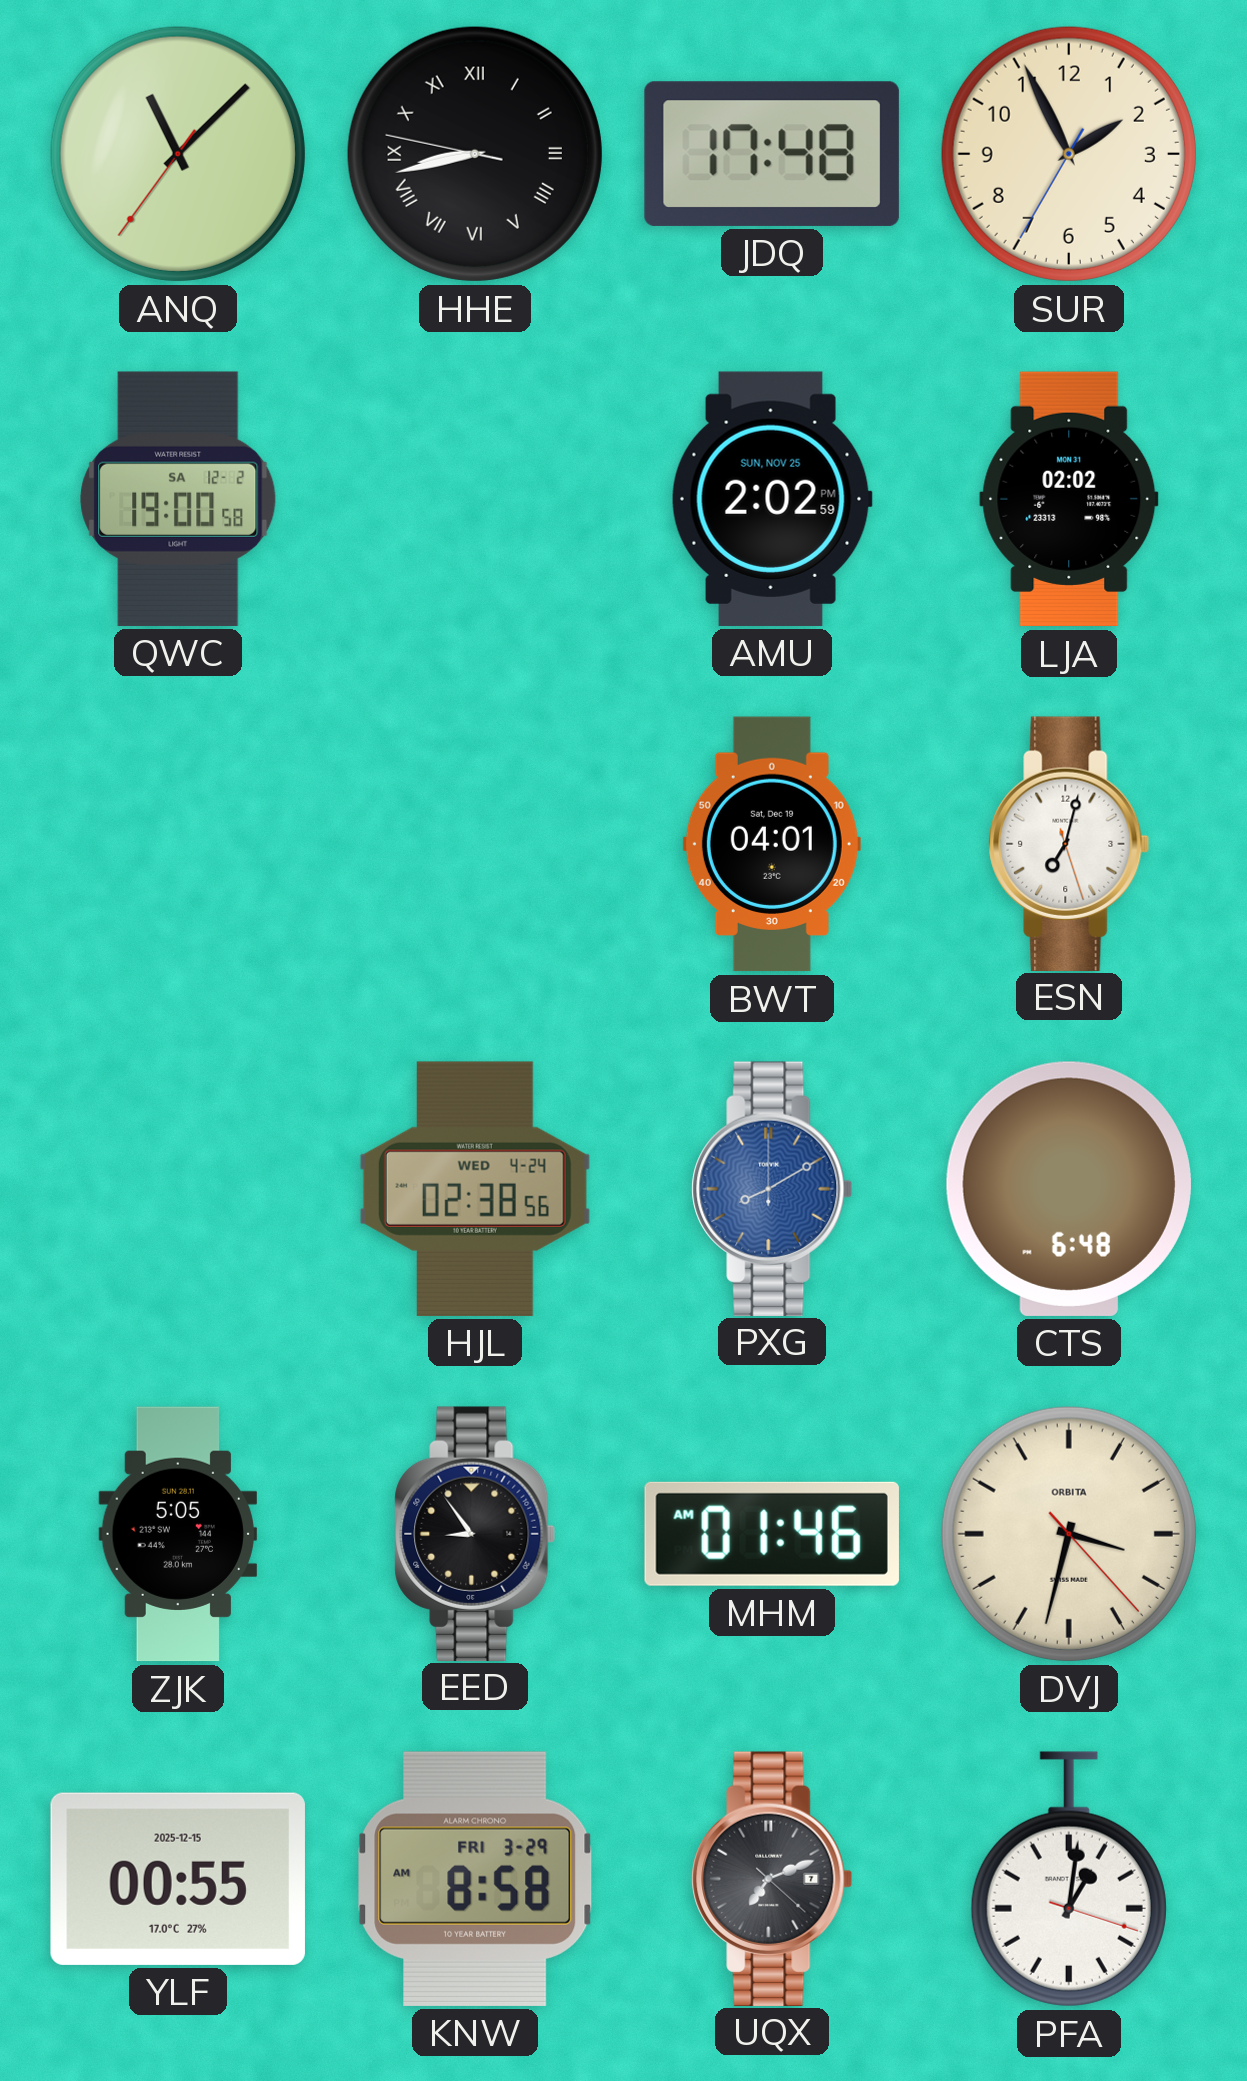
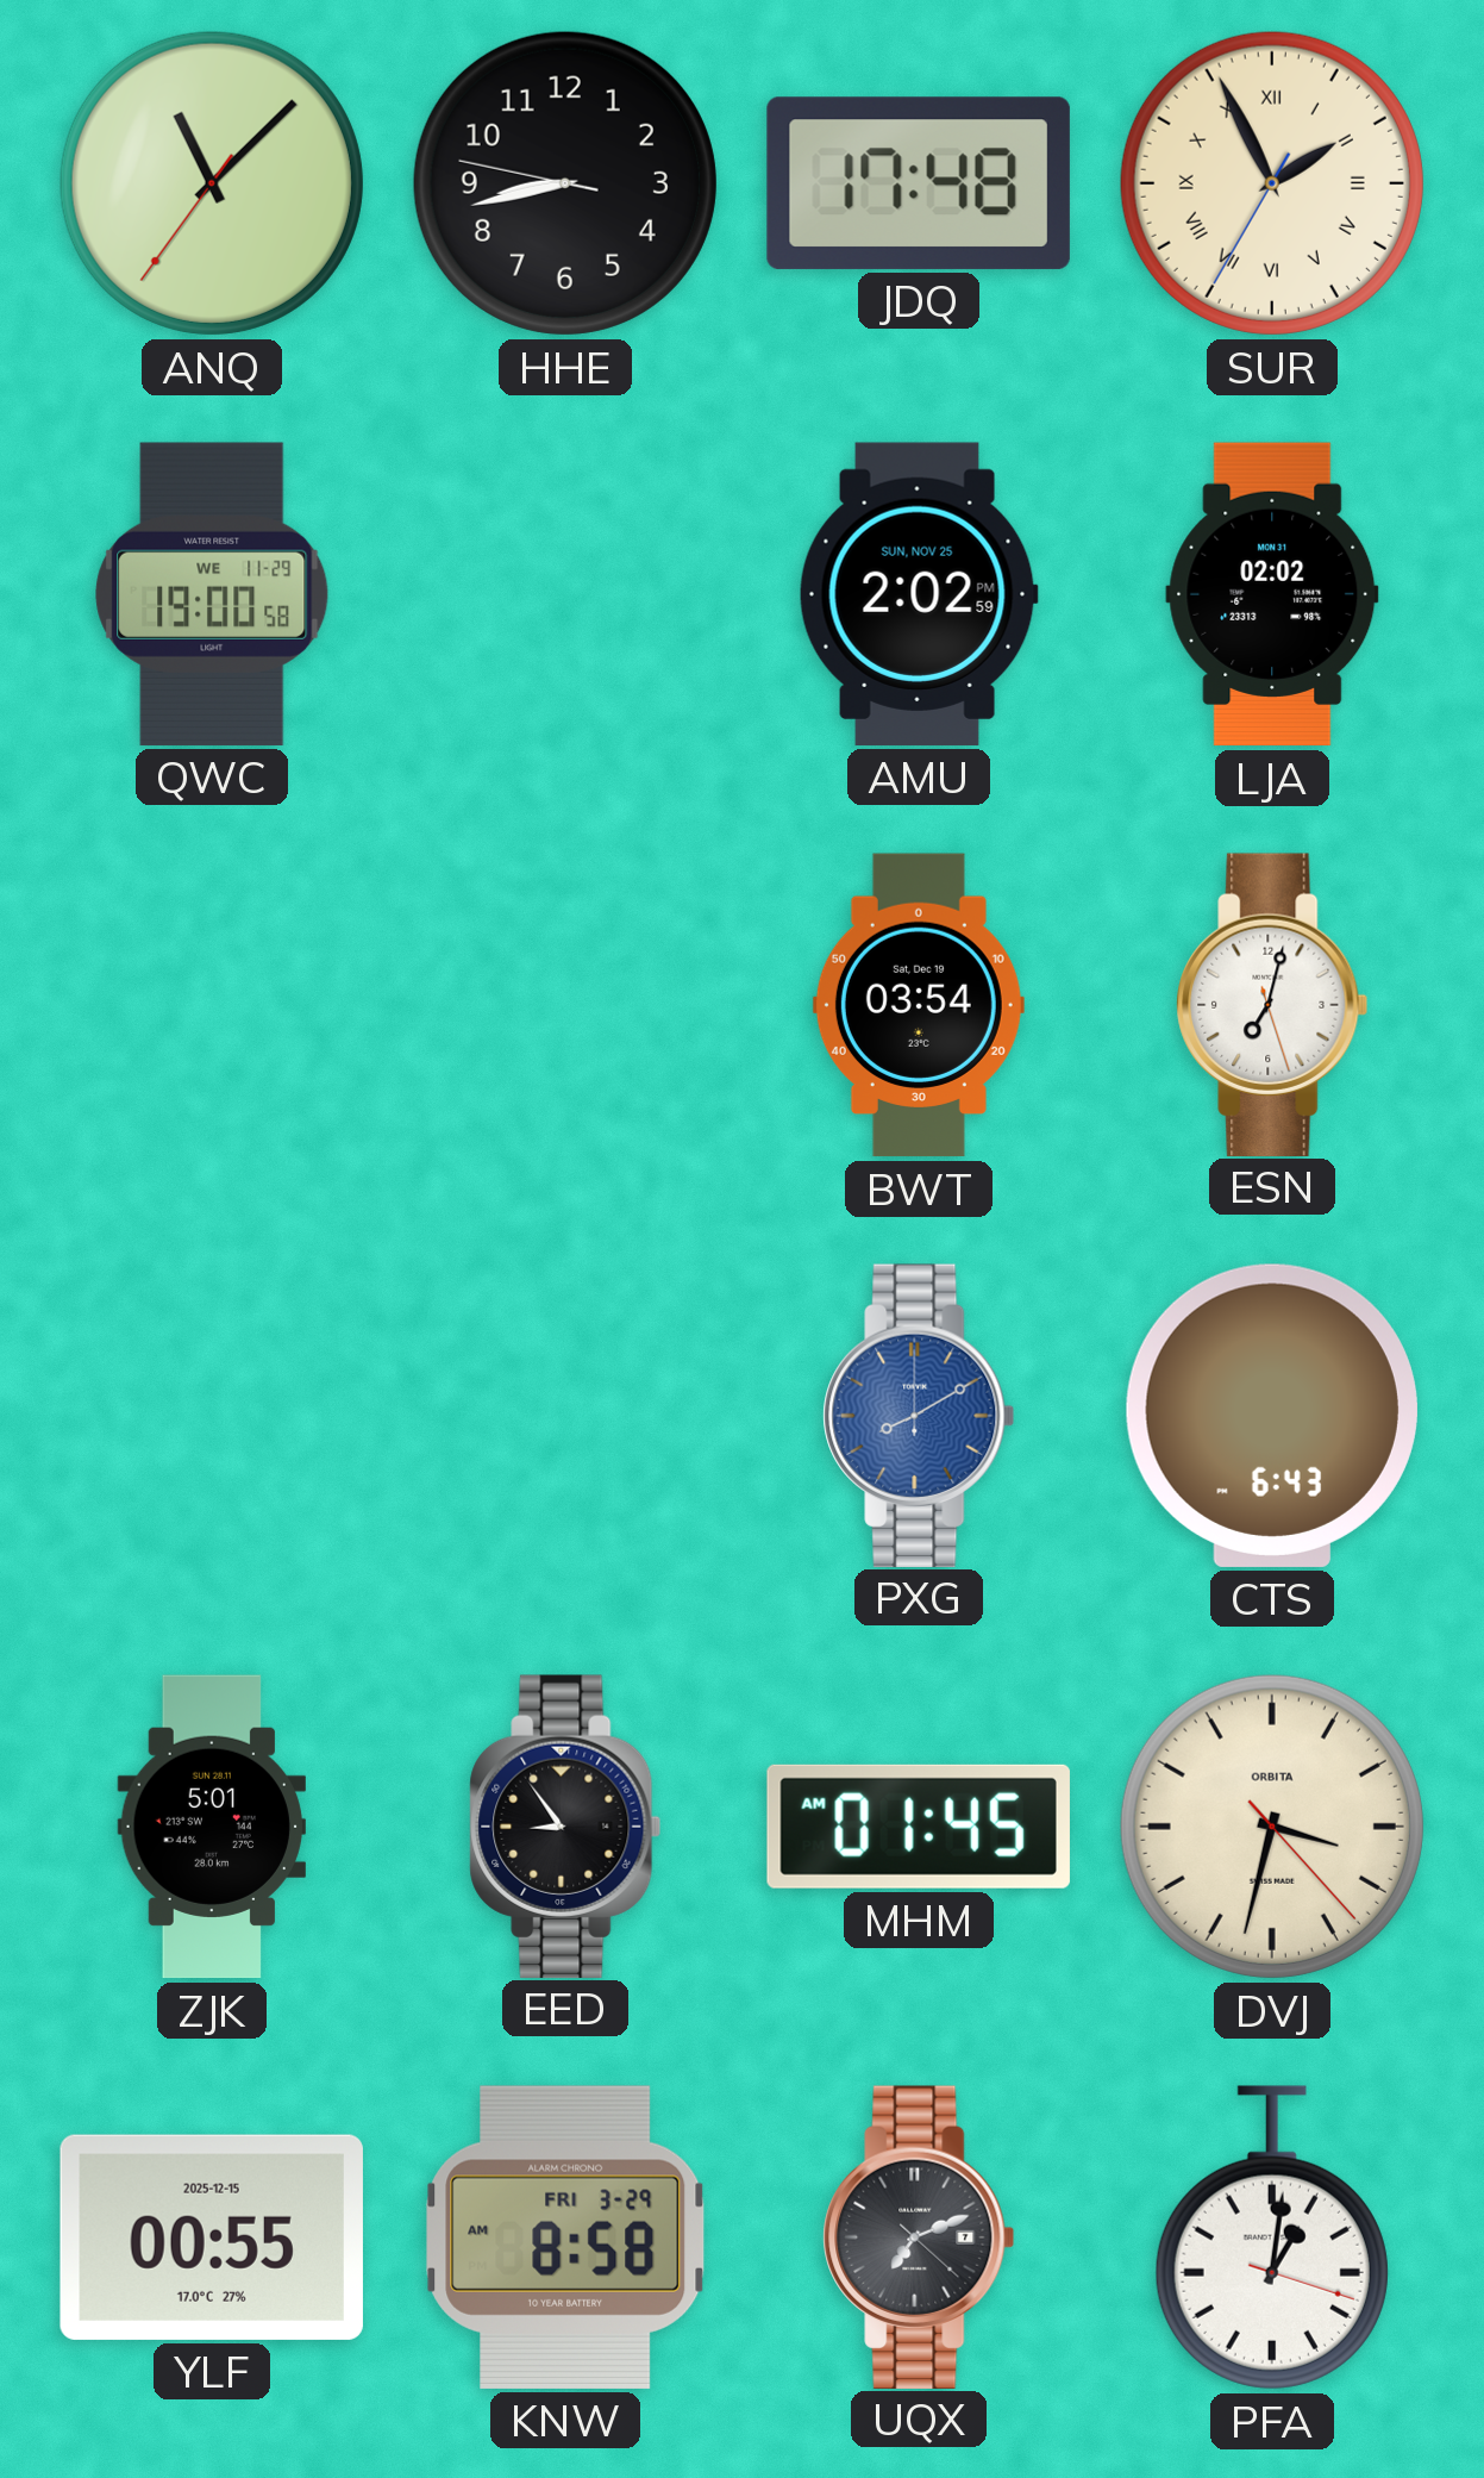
HHE numerals: Roman -> Arabic
SUR numerals: Arabic -> Roman
QWC date: SA 12-2 -> WE 11-29
BWT: 04:01 -> 03:54
HJL: 02:38 -> none
CTS: 6:48 -> 6:43
ZJK: 5:05 -> 5:01
MHM: 01:46 -> 01:45
